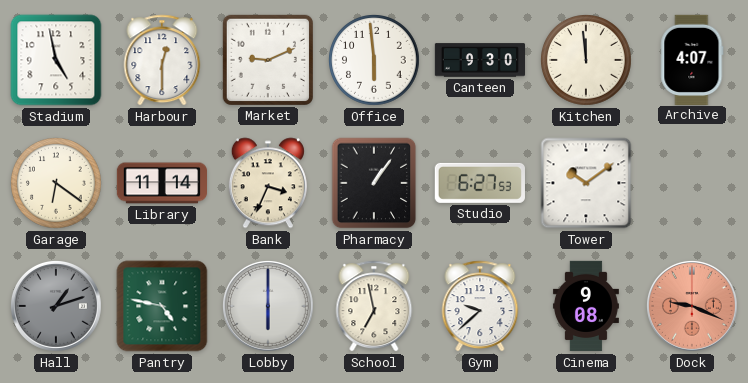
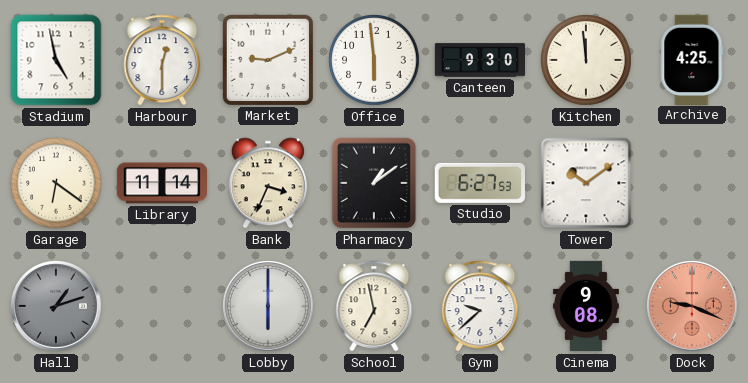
Archive: 4:07 -> 4:25
Pharmacy: 1:06 -> 1:09
Pantry: 4:47 -> none
